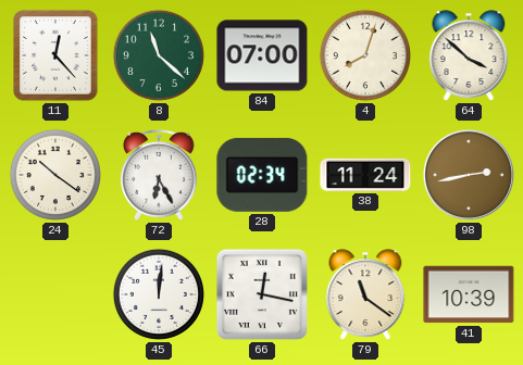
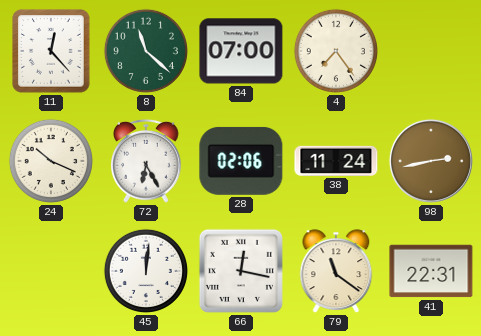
4: 8:03 -> 7:24
64: 3:52 -> none
24: 10:21 -> 10:19
28: 02:34 -> 02:06
41: 10:39 -> 22:31
